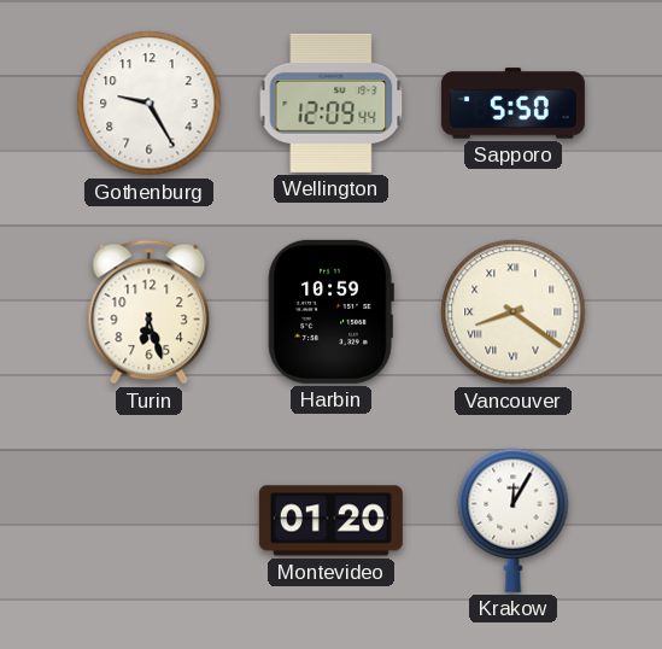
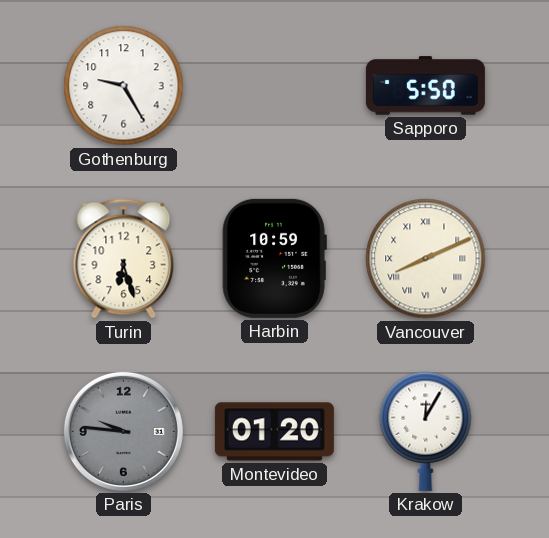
Wellington: 12:09 -> none
Vancouver: 8:21 -> 8:11
Paris: none -> 9:46
